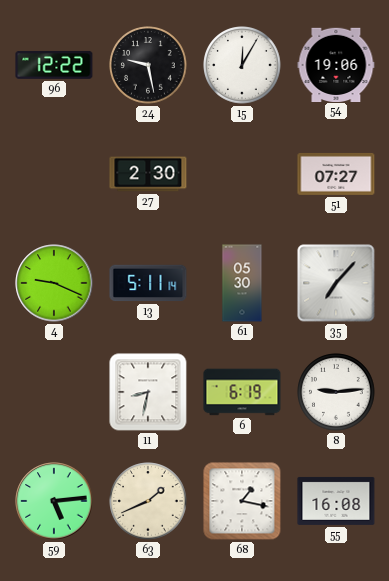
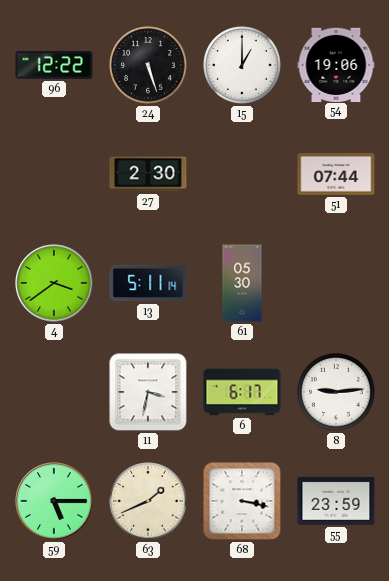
24: 9:28 -> 5:27
15: 12:05 -> 1:00
51: 07:27 -> 07:44
4: 9:19 -> 3:39
35: 7:07 -> none
11: 8:32 -> 3:32
6: 6:19 -> 6:17
59: 5:14 -> 5:15
68: 1:17 -> 3:17
55: 16:08 -> 23:59
